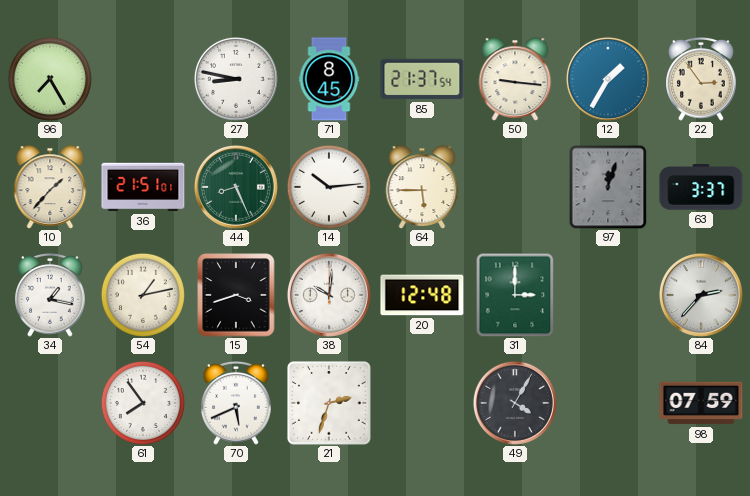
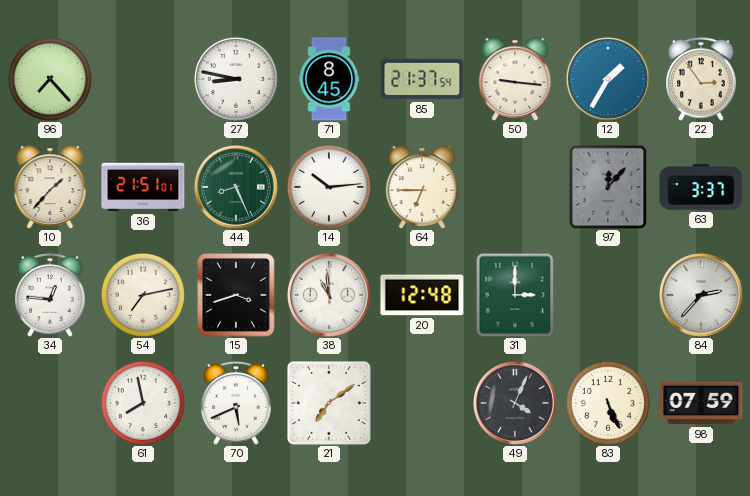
96: 7:25 -> 7:23
64: 5:45 -> 6:45
97: 12:03 -> 12:07
34: 1:17 -> 12:46
54: 1:13 -> 7:13
38: 10:01 -> 10:59
61: 7:54 -> 7:58
21: 2:33 -> 7:09
49: 4:05 -> 4:04
83: none -> 5:26
